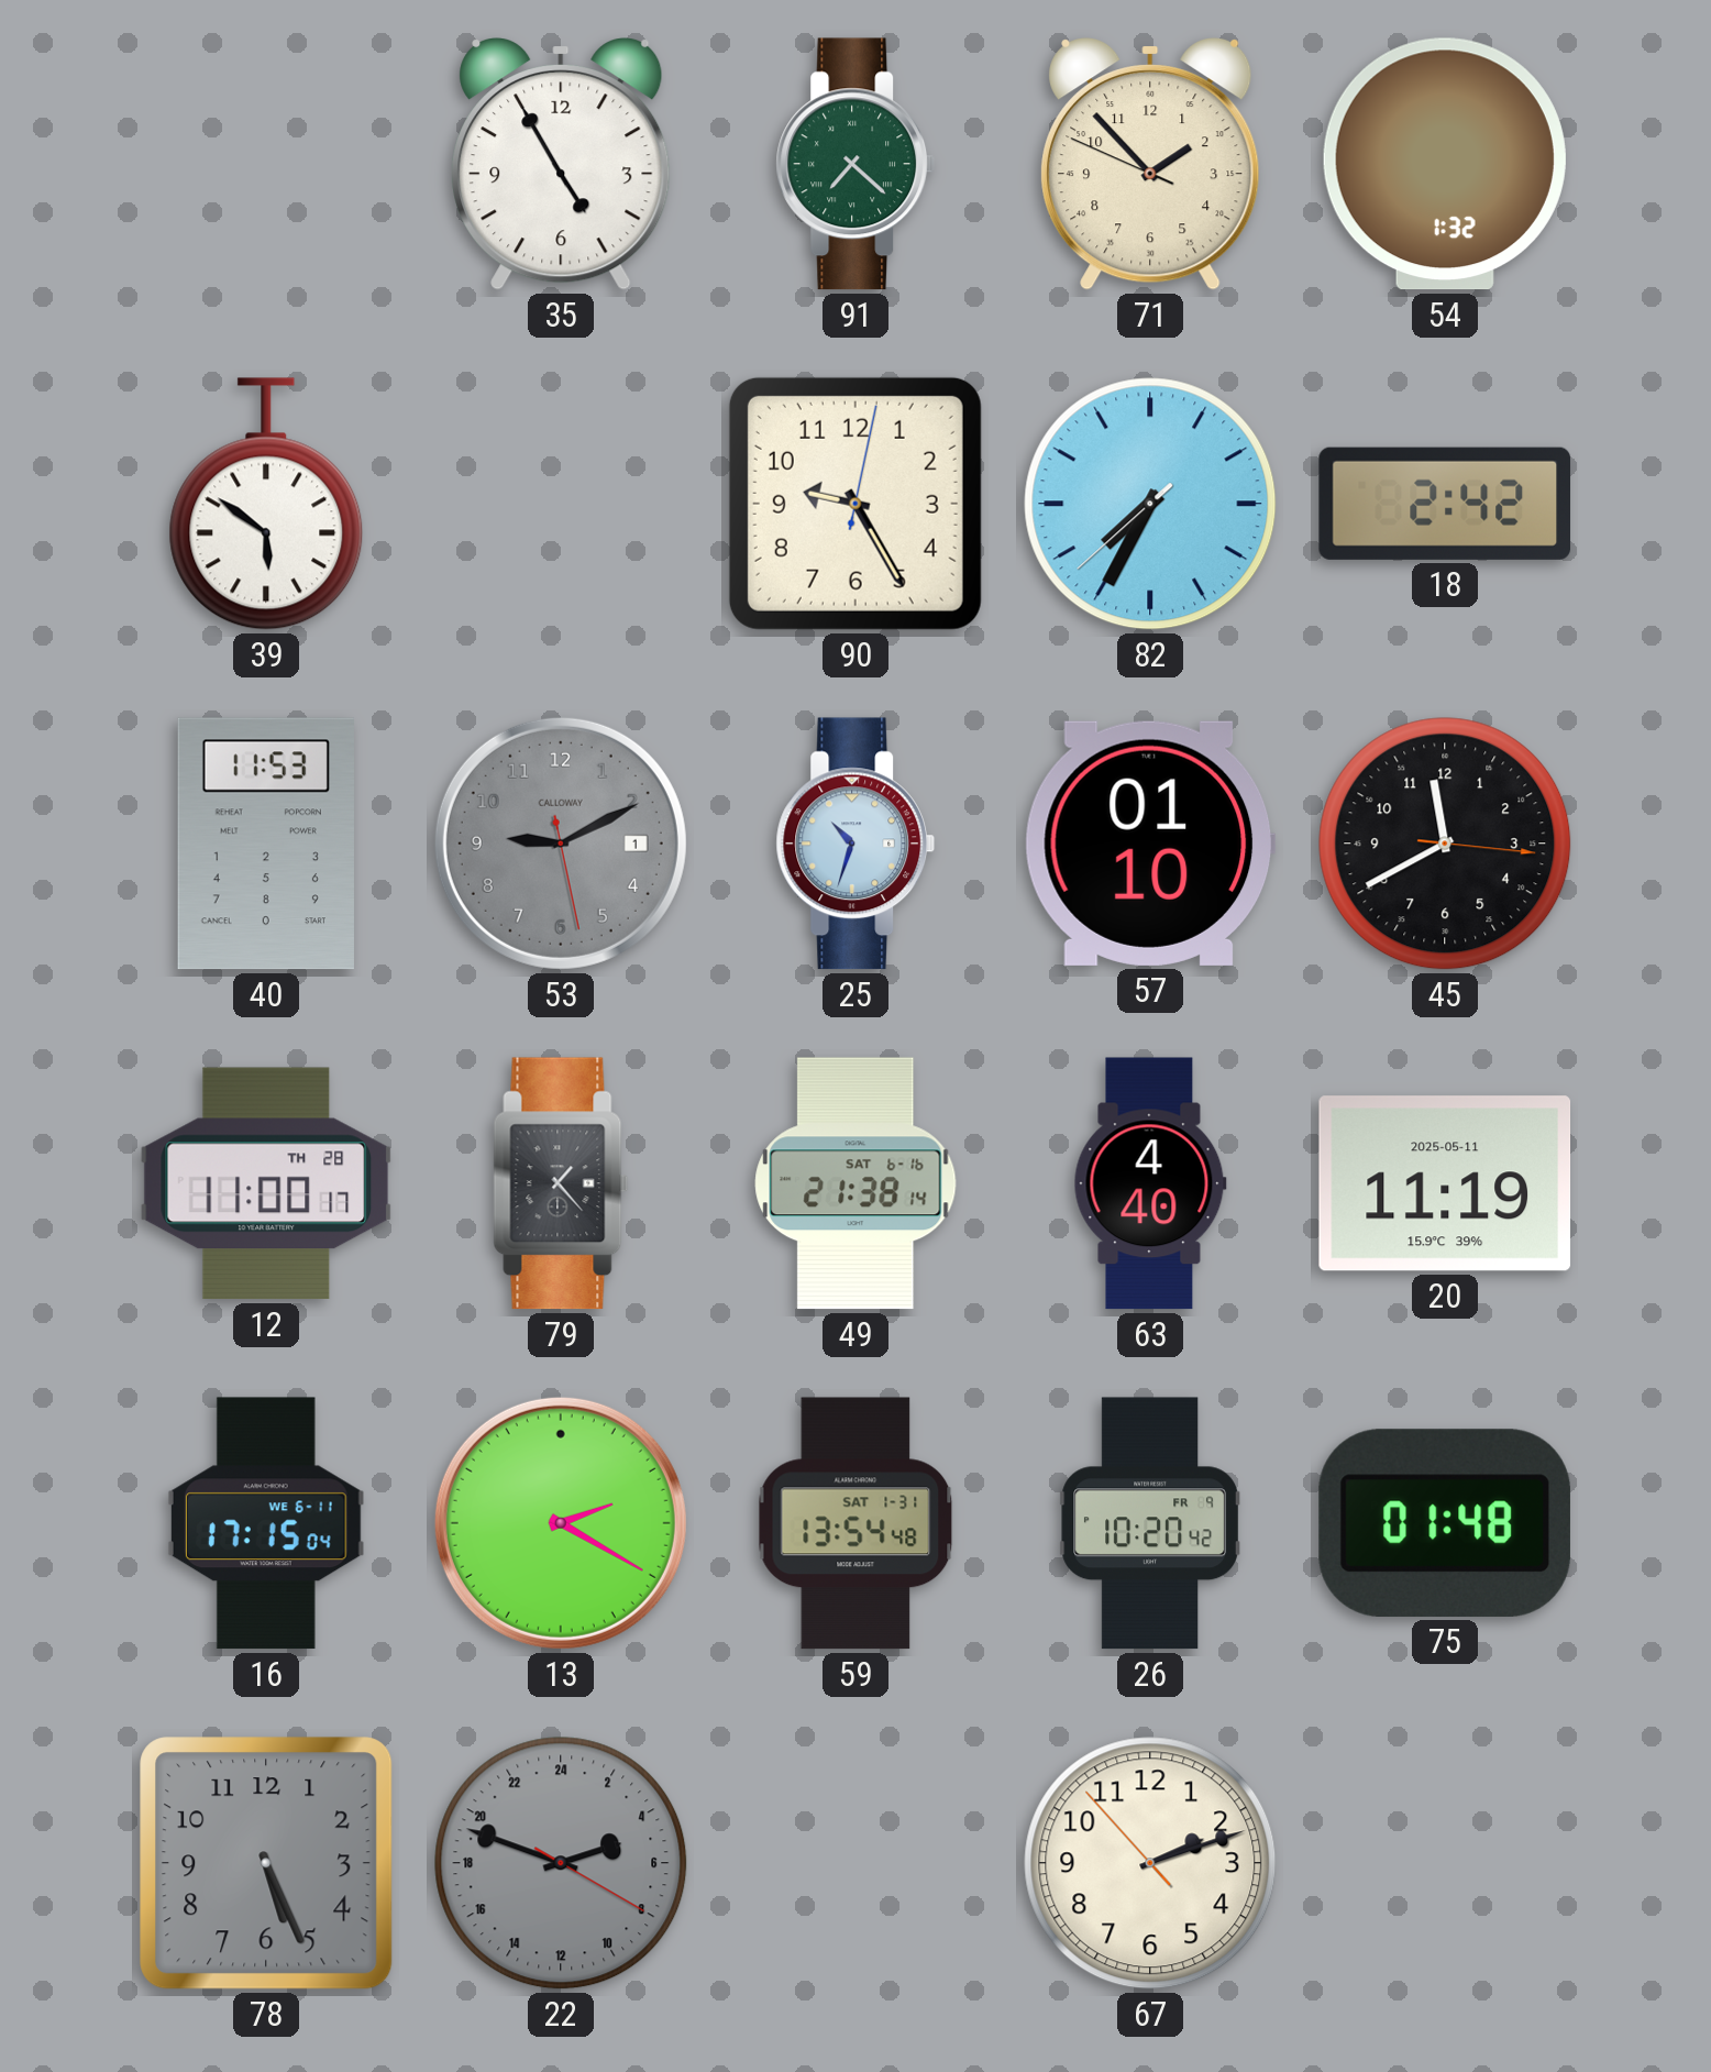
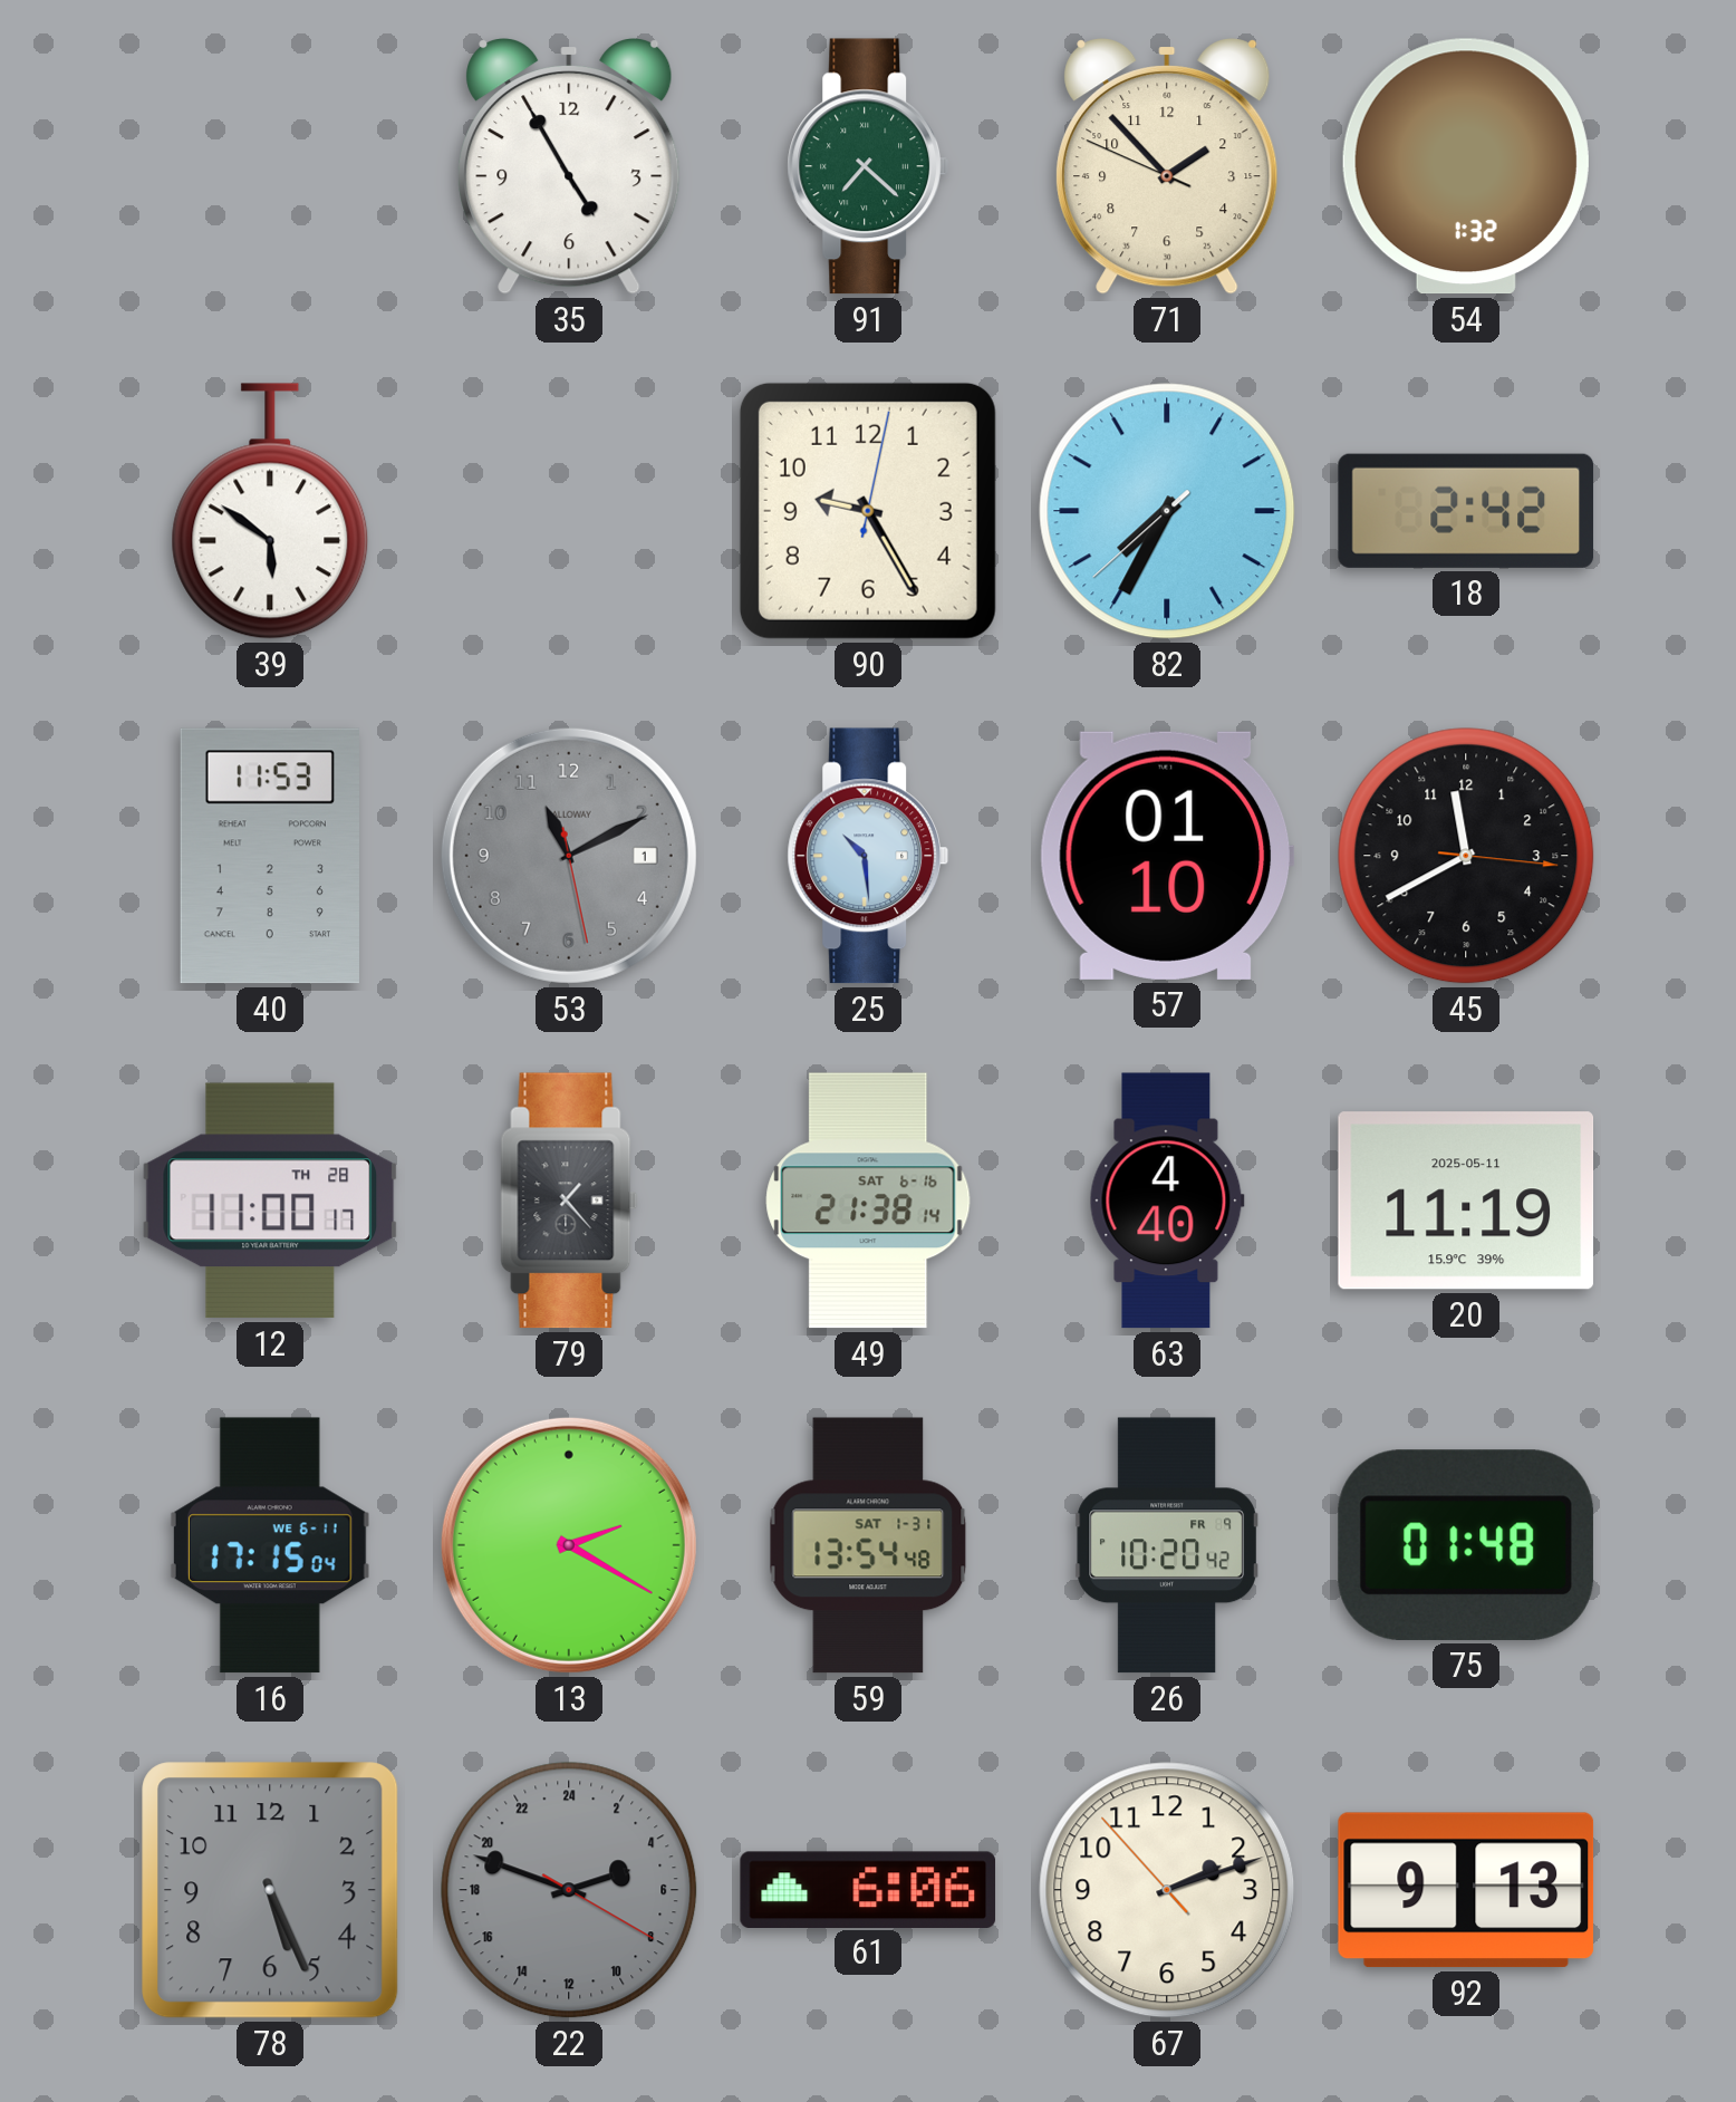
53: 9:10 -> 11:10
25: 10:33 -> 10:29
61: none -> 6:06
92: none -> 9:13
